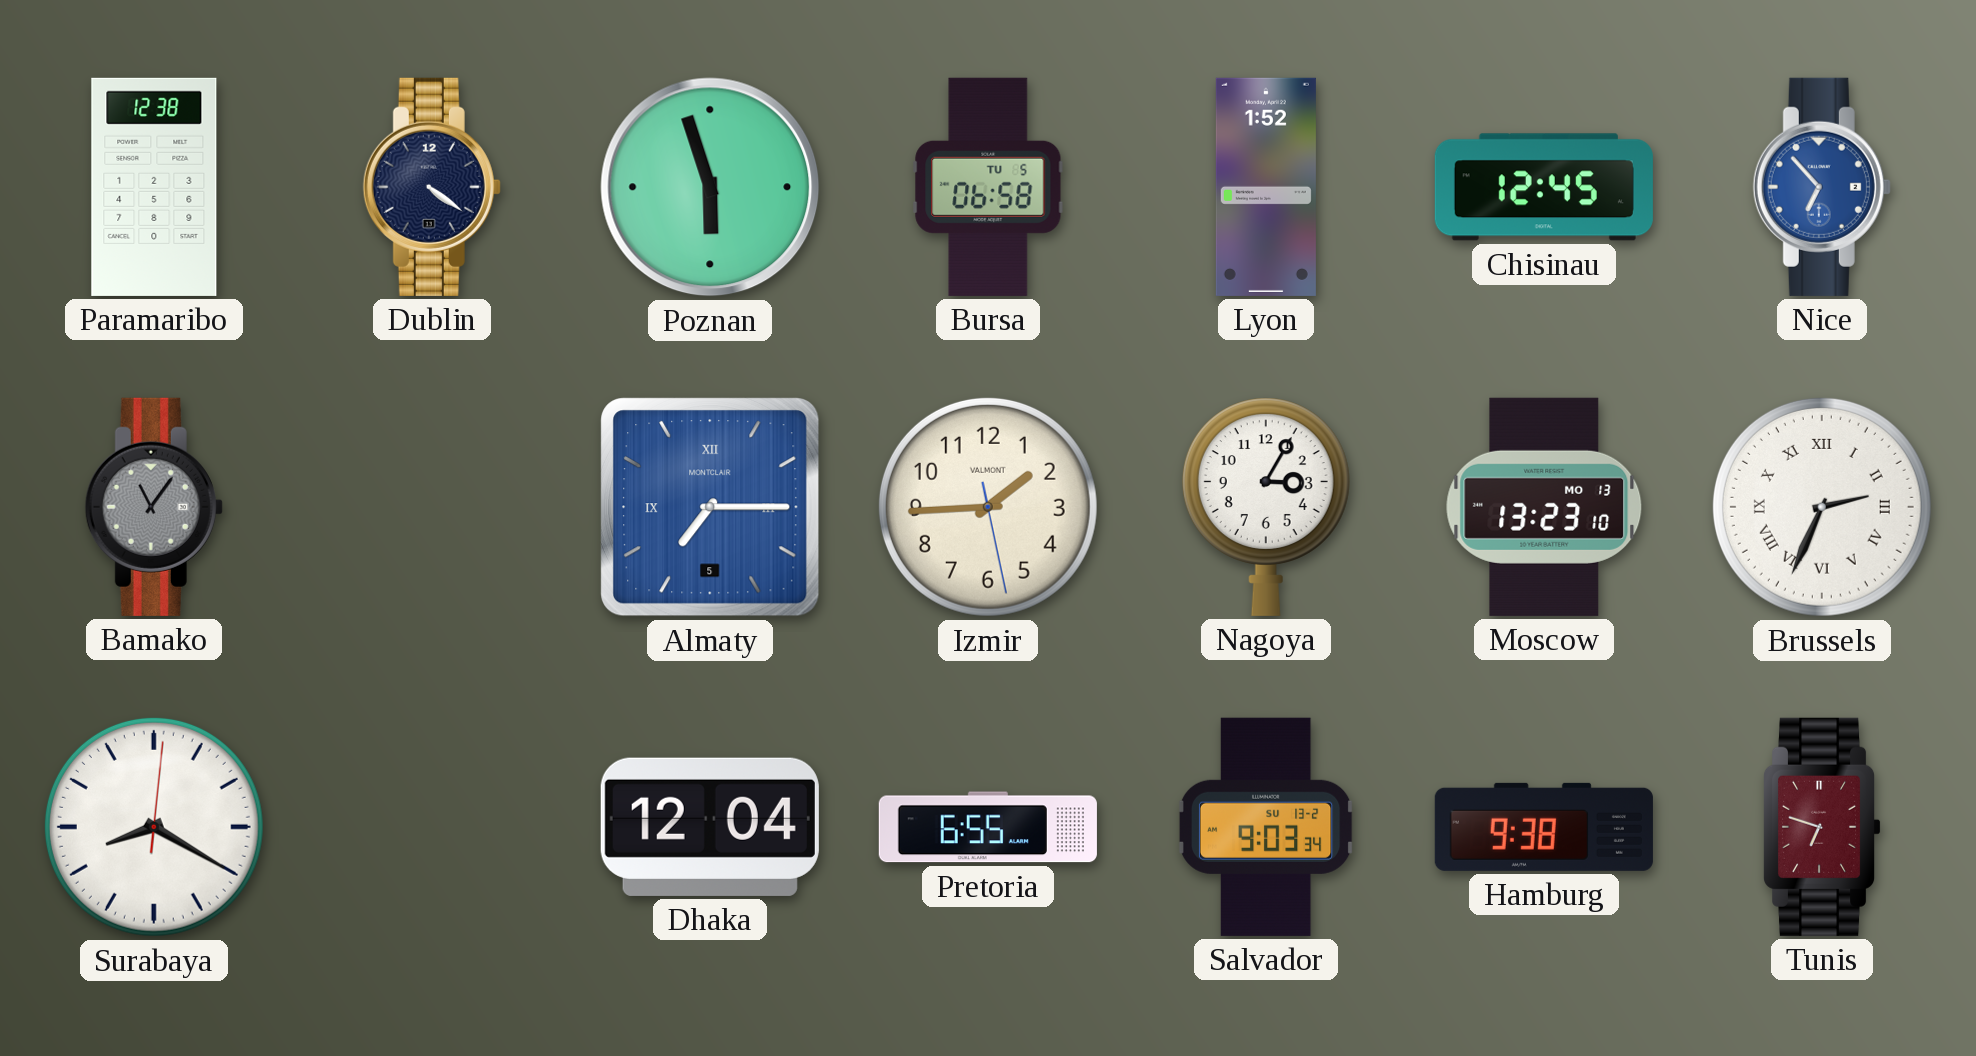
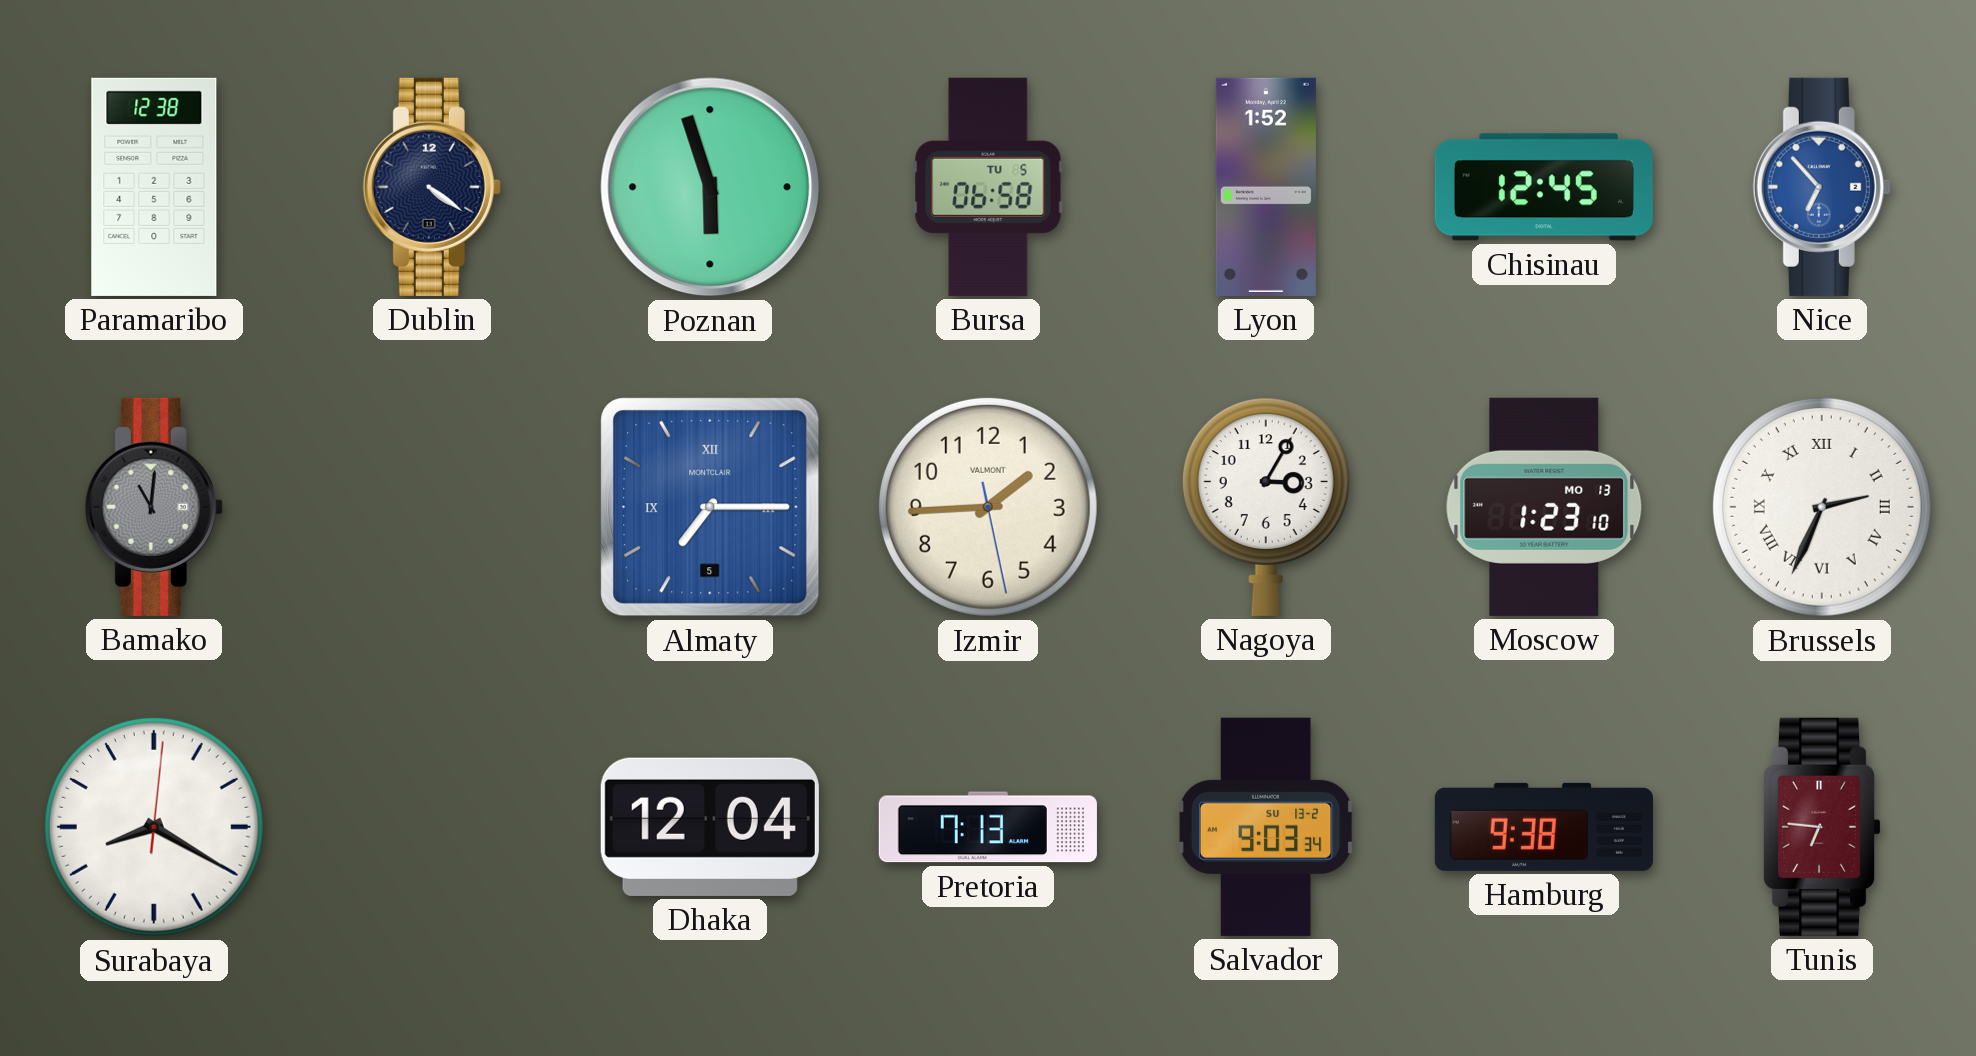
Bamako: 11:06 -> 11:01
Moscow: 13:23 -> 1:23
Pretoria: 6:55 -> 7:13
Tunis: 6:48 -> 6:46
